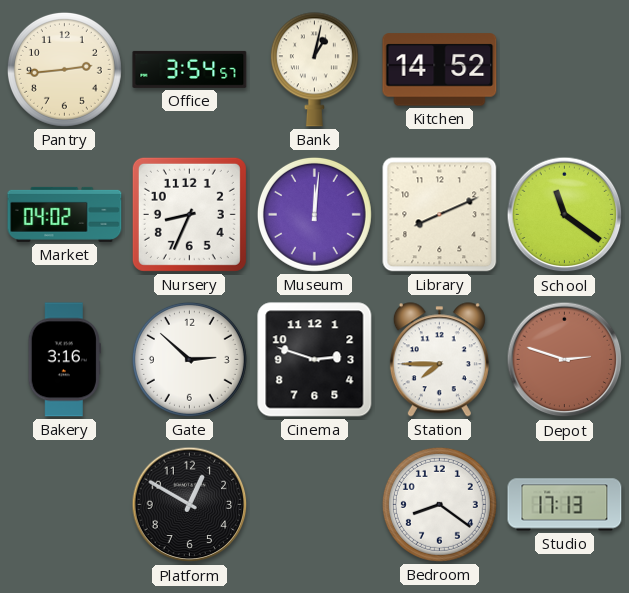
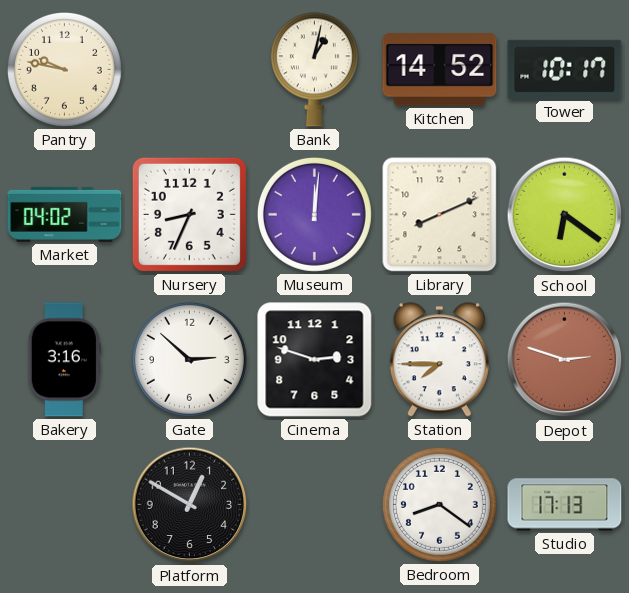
Pantry: 2:44 -> 9:47
Office: 3:54 -> none
Tower: none -> 10:17
School: 11:21 -> 6:21
